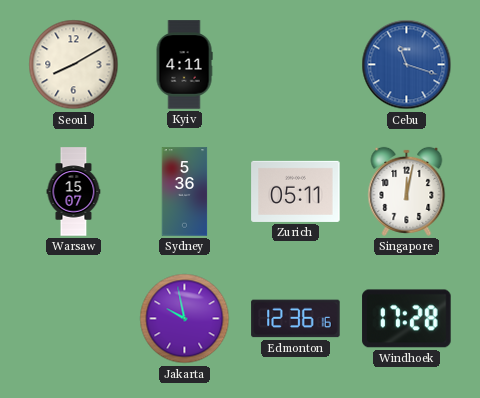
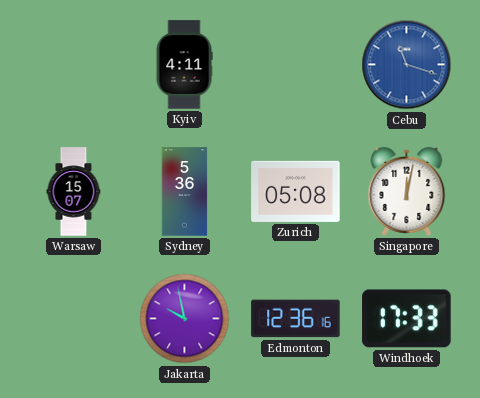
Seoul: 8:10 -> none
Zurich: 05:11 -> 05:08
Windhoek: 17:28 -> 17:33
